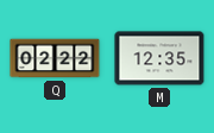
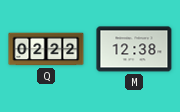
M: 12:35 -> 12:38
